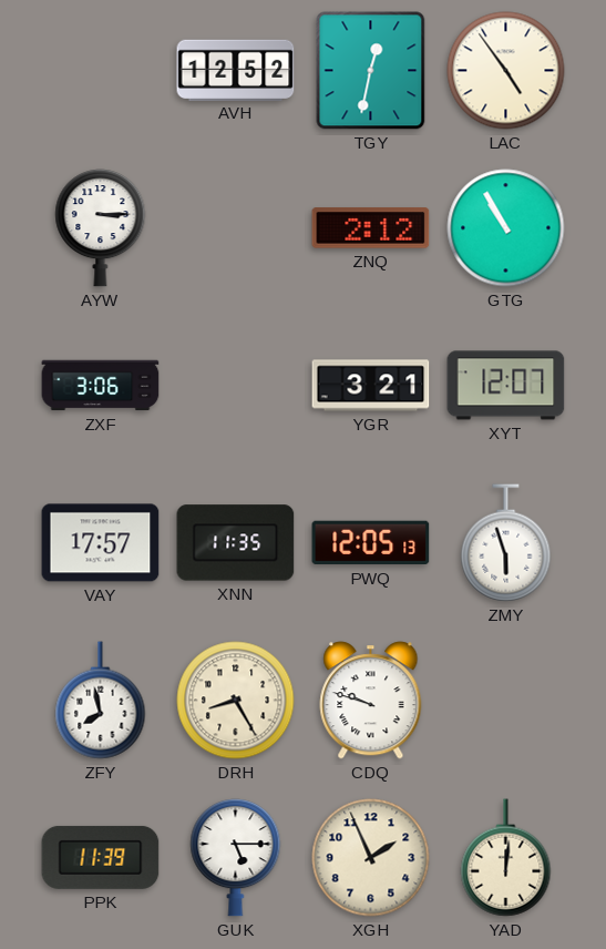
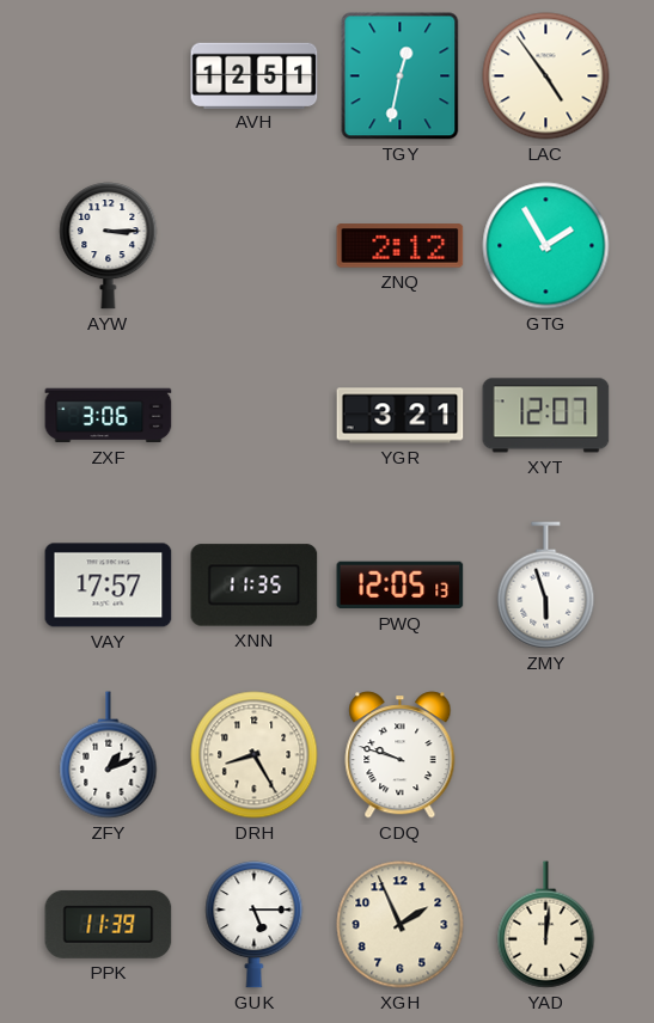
AVH: 12:52 -> 12:51
GTG: 10:55 -> 1:55
ZFY: 7:58 -> 1:11
